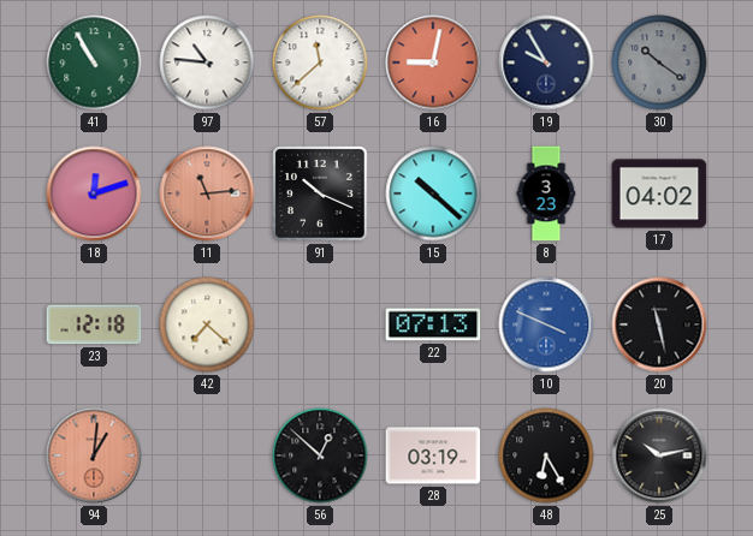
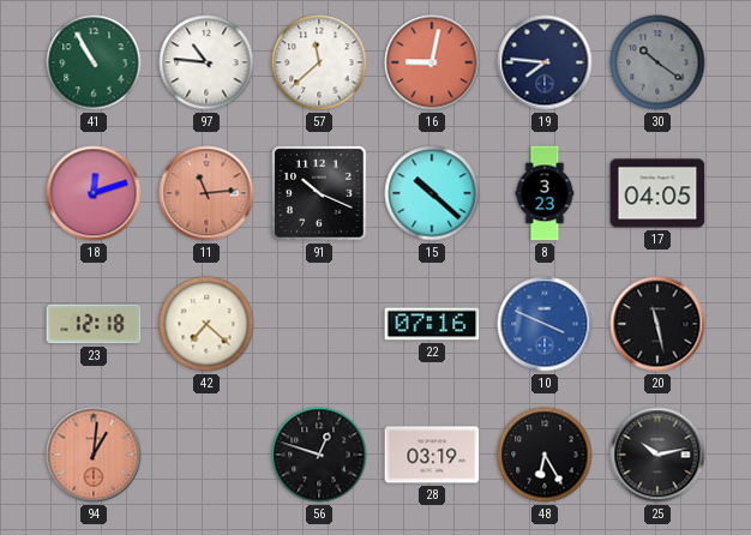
19: 9:55 -> 7:46
17: 04:02 -> 04:05
22: 07:13 -> 07:16
56: 12:52 -> 12:48
